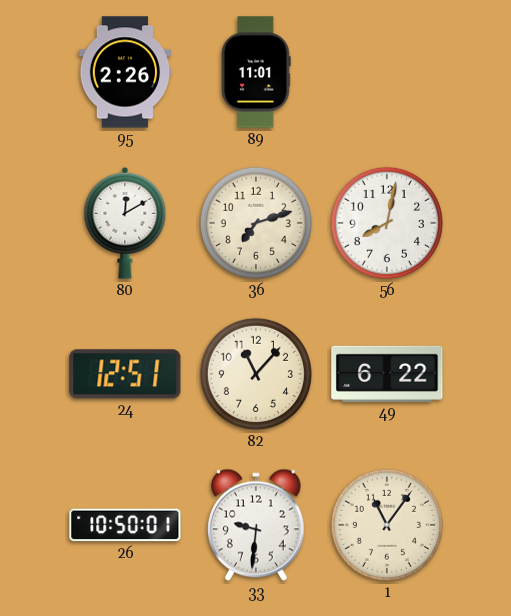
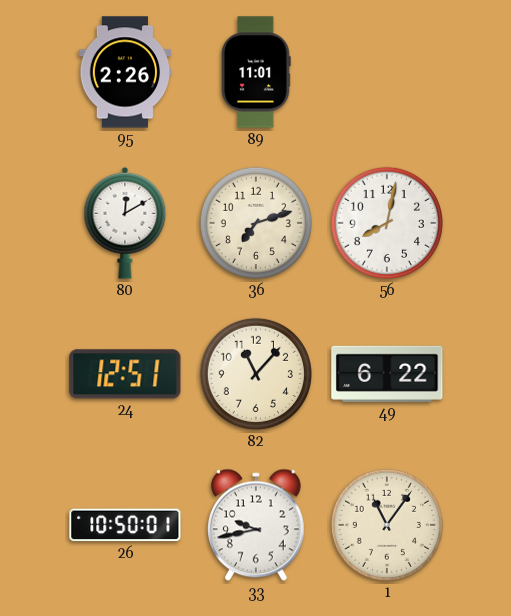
33: 9:31 -> 9:43
